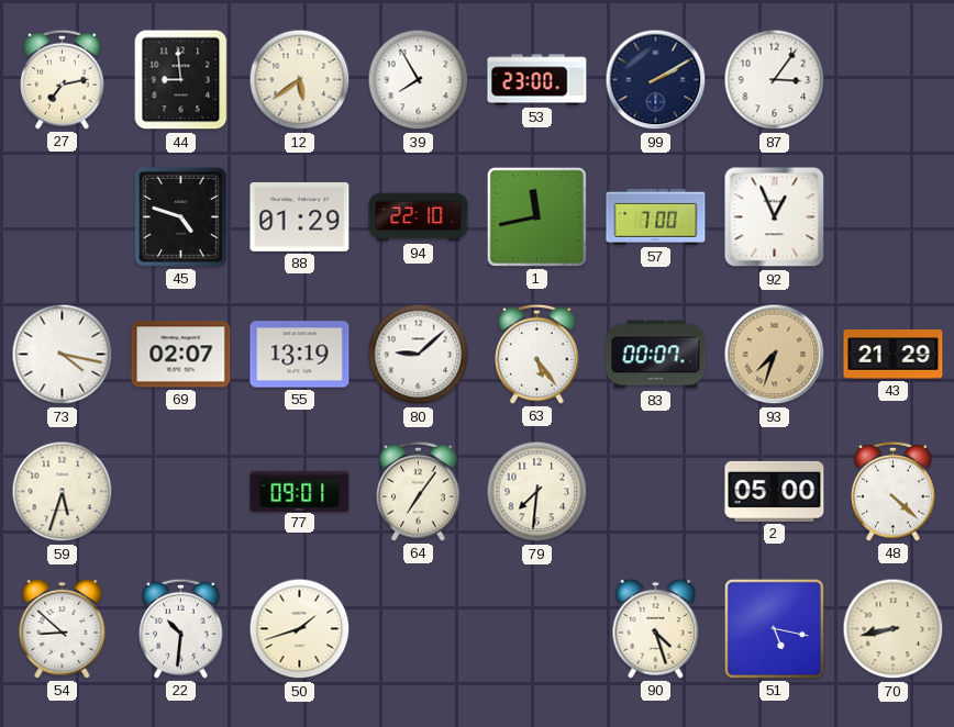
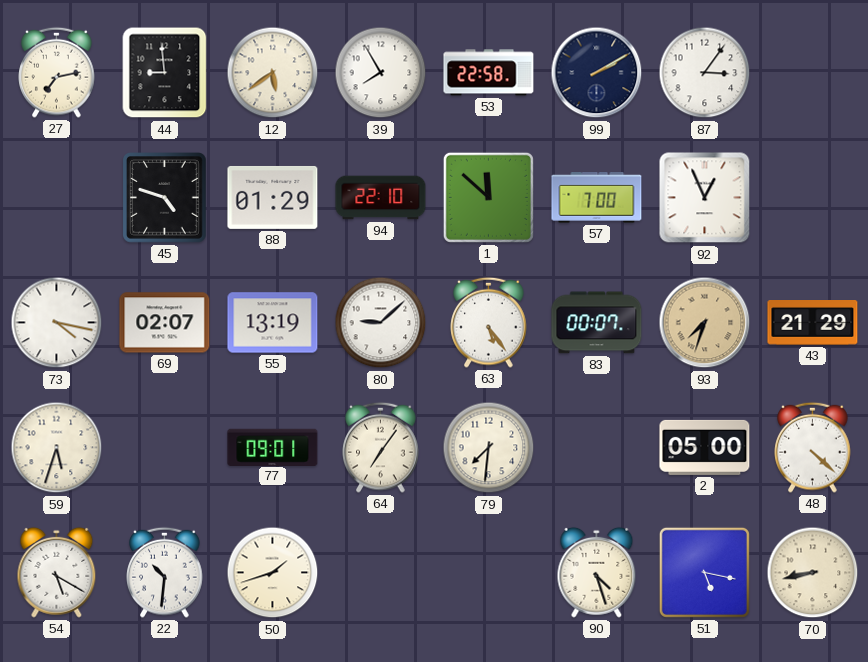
53: 23:00 -> 22:58
1: 11:43 -> 11:52
54: 8:52 -> 5:20
